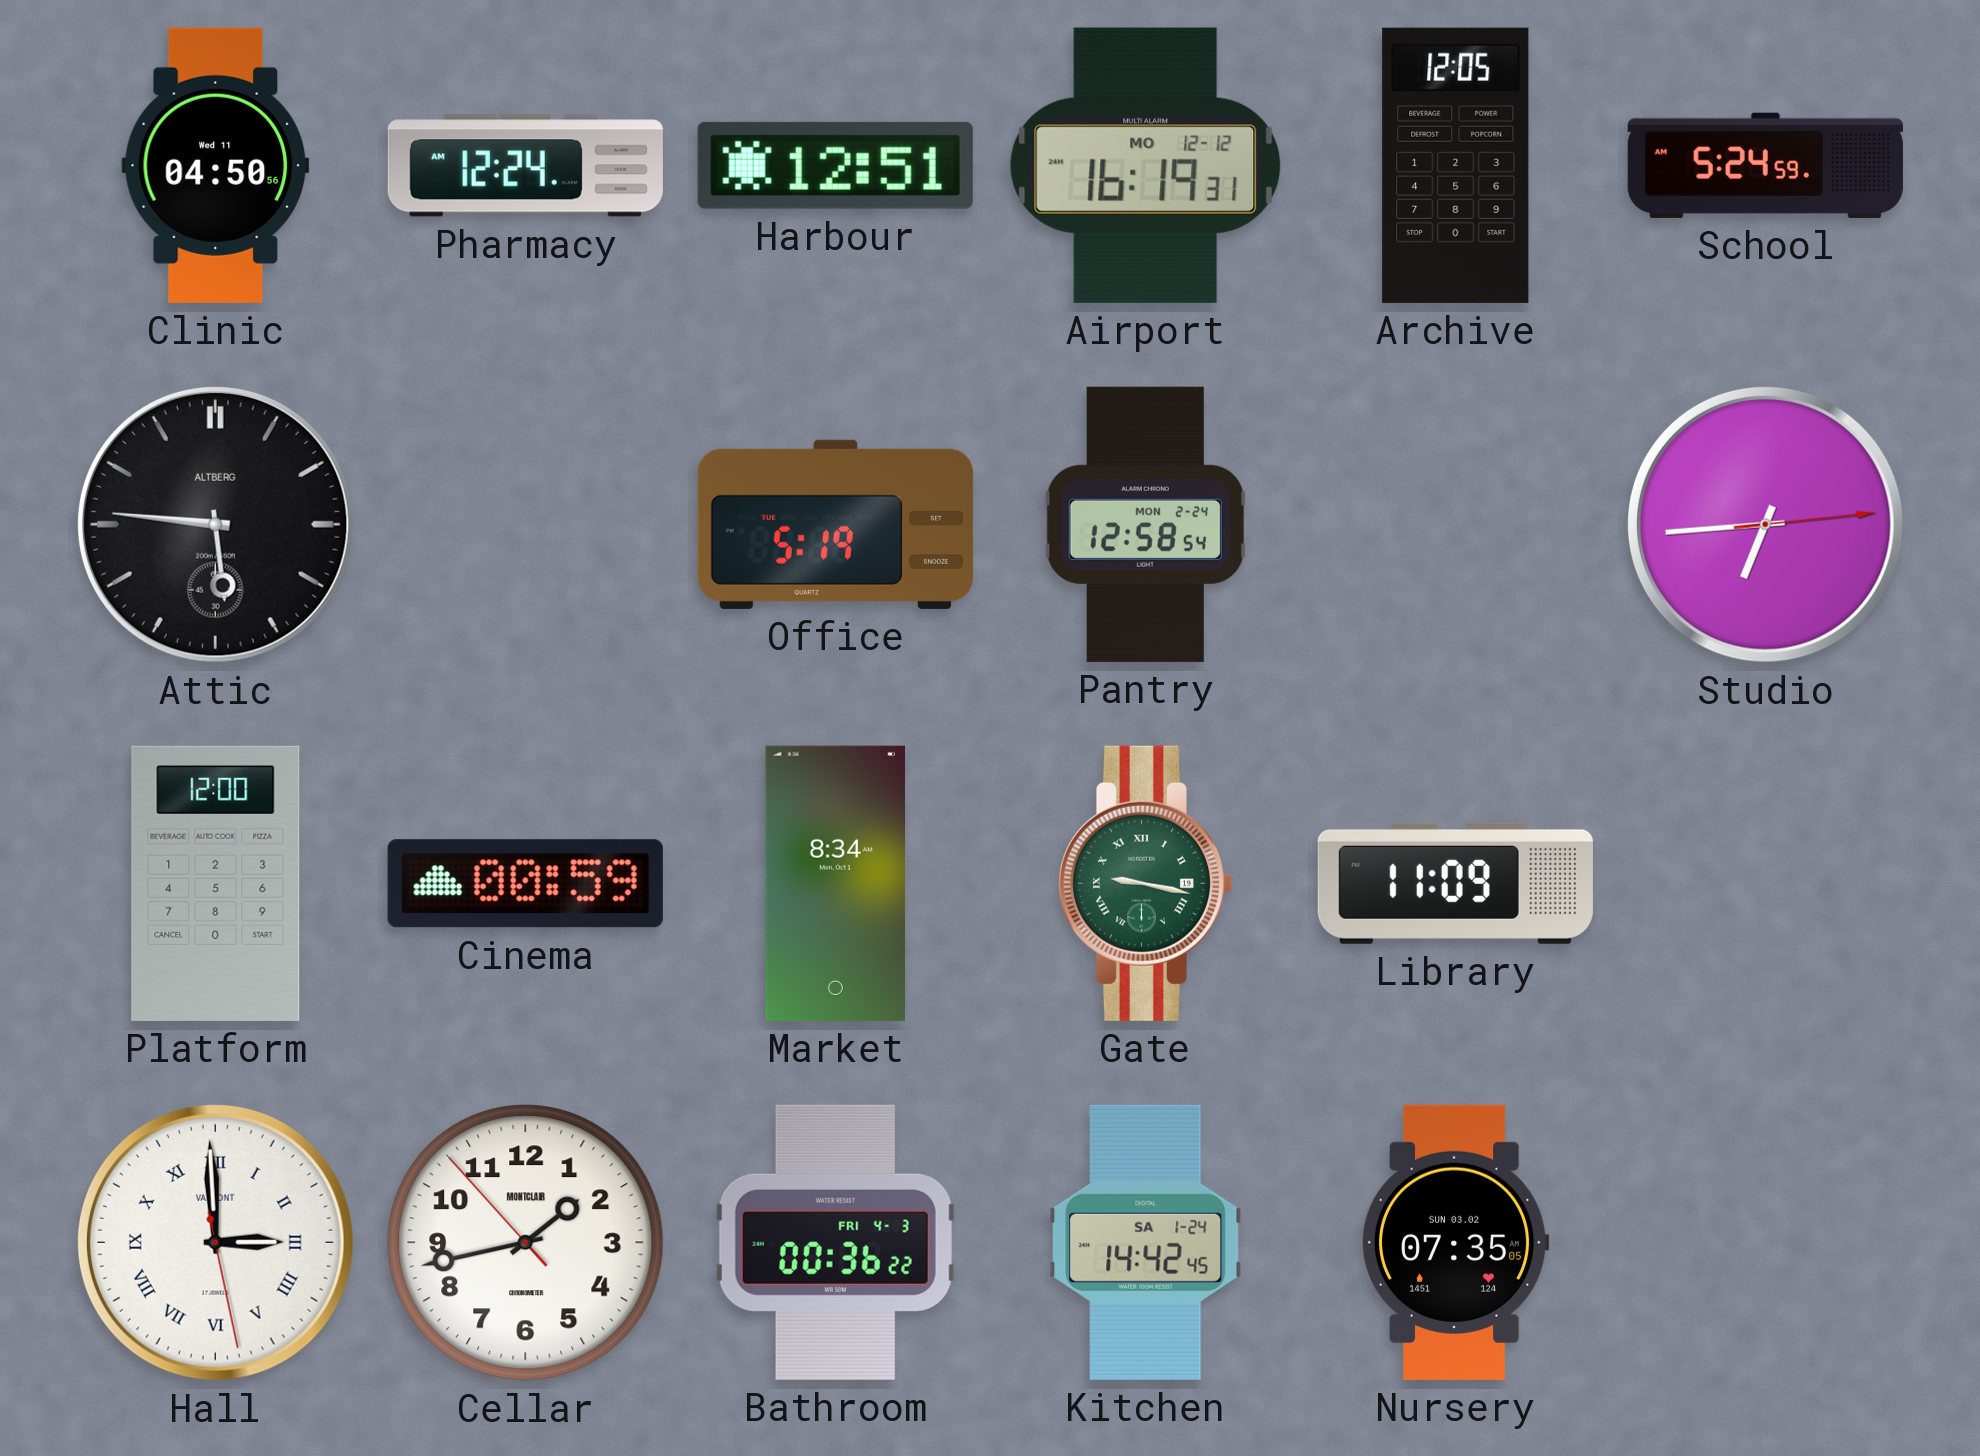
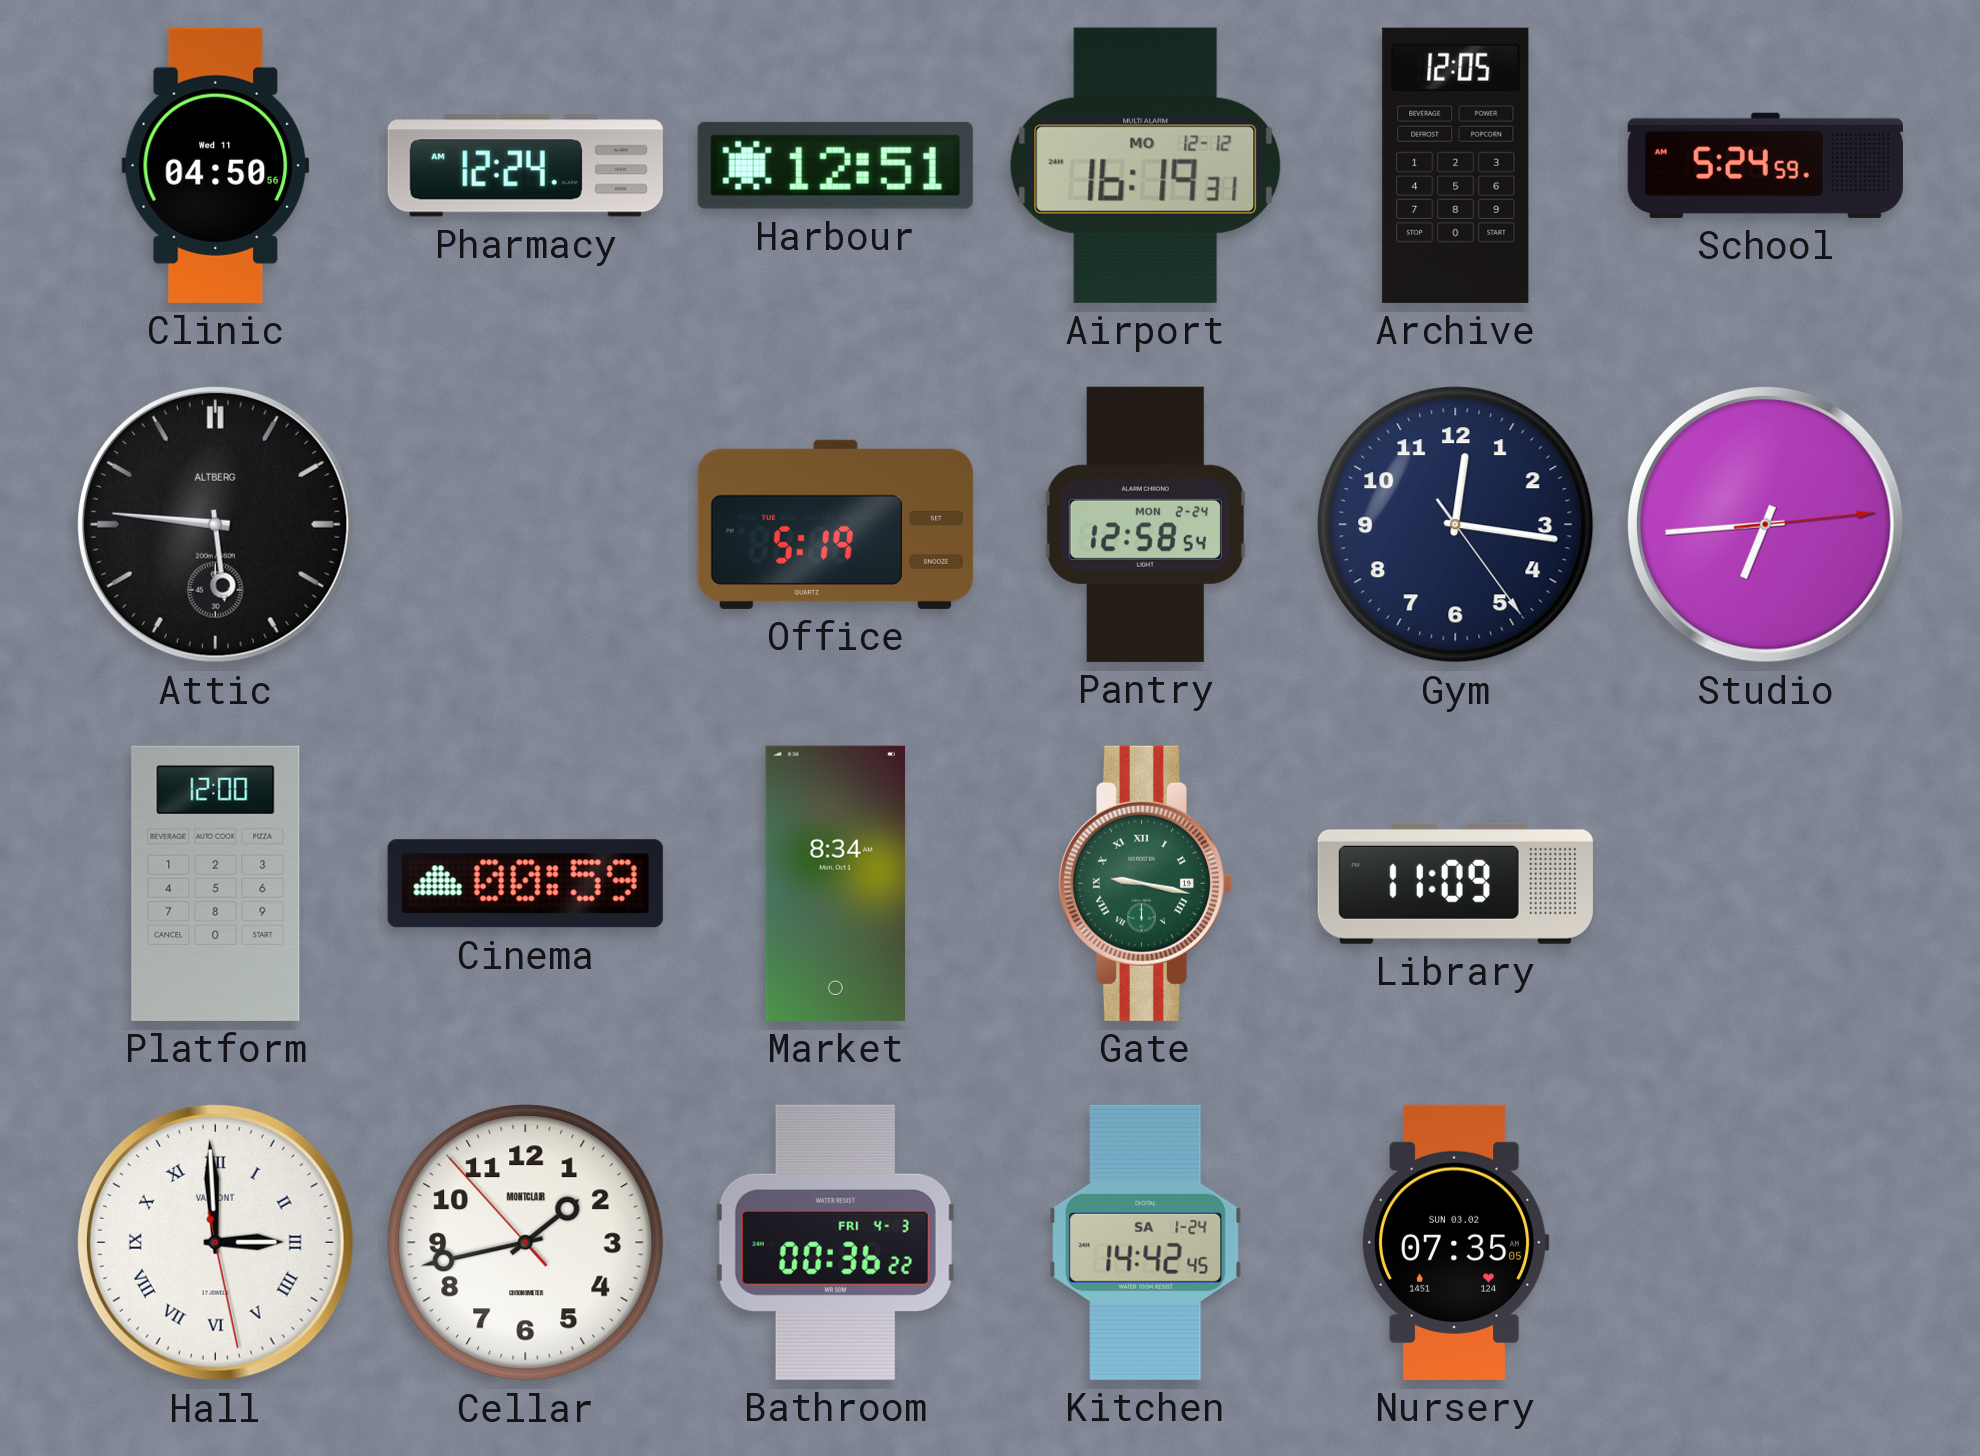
Gym: none -> 12:16
